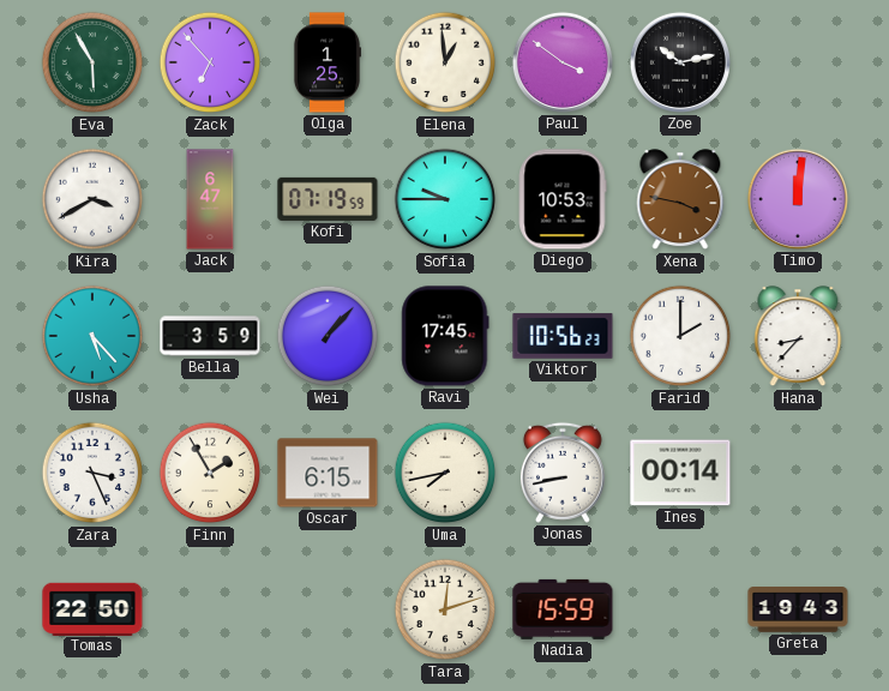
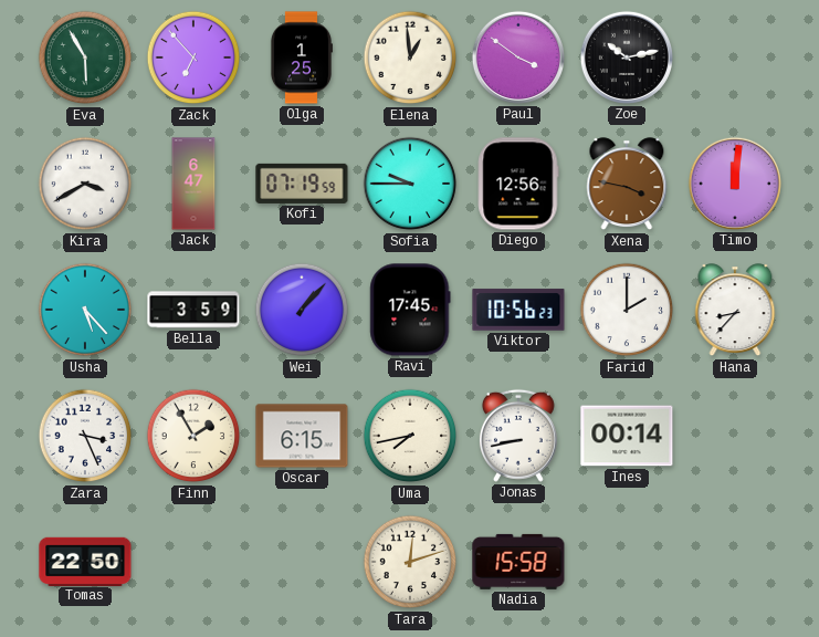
Diego: 10:53 -> 12:56
Nadia: 15:59 -> 15:58
Greta: 19:43 -> none
